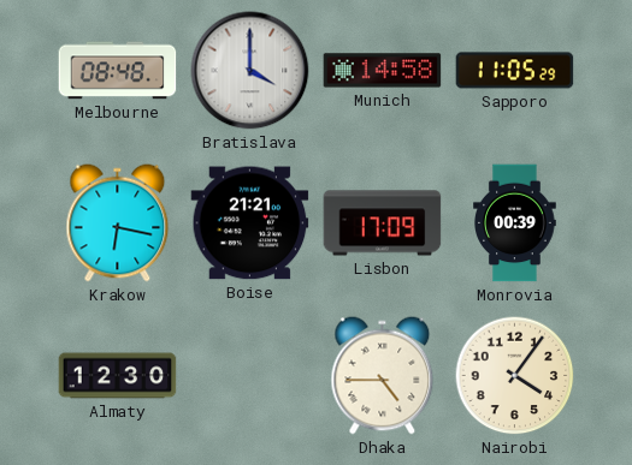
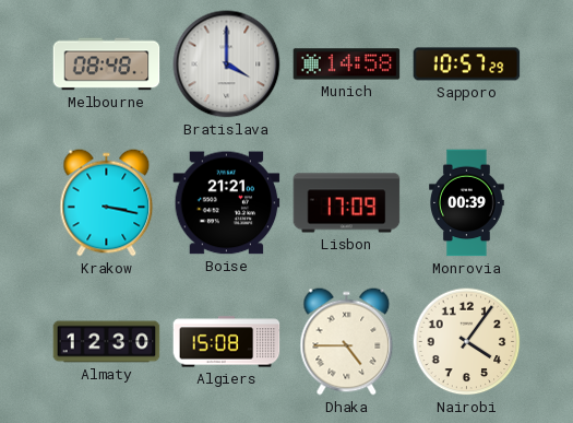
Sapporo: 11:05 -> 10:57
Krakow: 6:17 -> 3:17
Algiers: none -> 15:08
